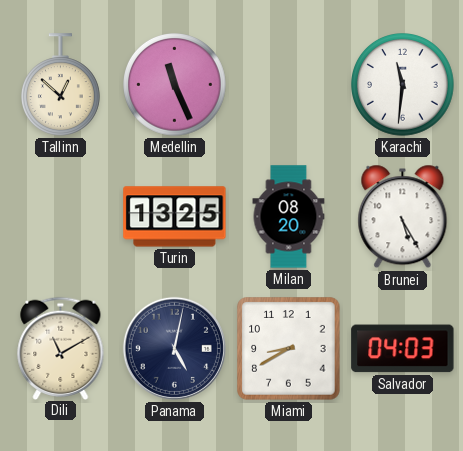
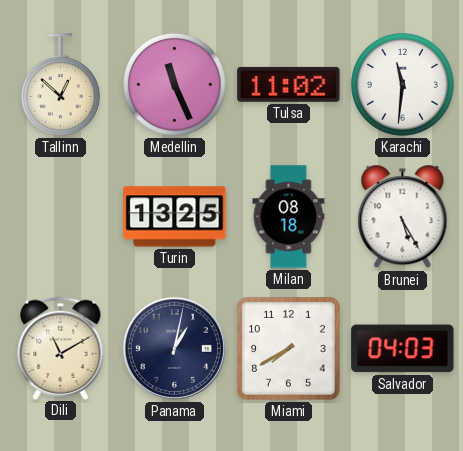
Tulsa: none -> 11:02
Milan: 08:20 -> 08:18
Panama: 5:02 -> 1:02
Miami: 8:40 -> 7:40
